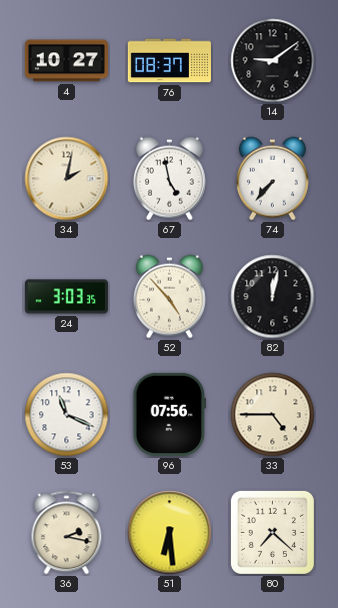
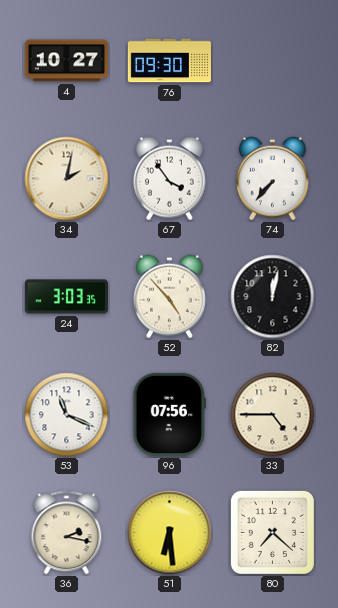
76: 08:37 -> 09:30
14: 9:09 -> none
67: 4:58 -> 3:54
